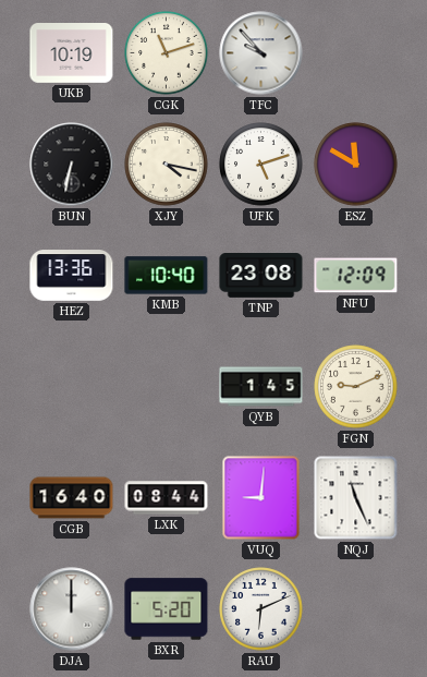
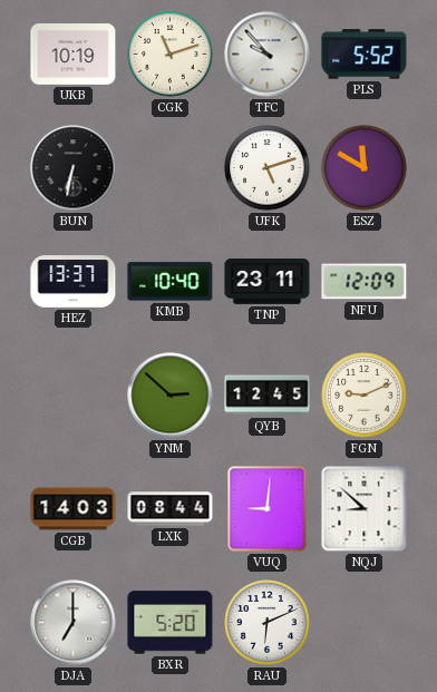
PLS: none -> 5:52
XJY: 4:17 -> none
HEZ: 13:36 -> 13:37
TNP: 23:08 -> 23:11
YNM: none -> 2:52
QYB: 1:45 -> 12:45
CGB: 16:40 -> 14:03
NQJ: 11:26 -> 8:52
DJA: 12:00 -> 7:00
